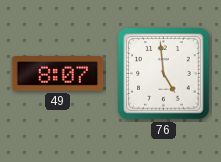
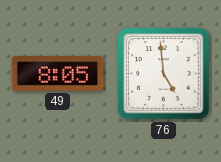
49: 8:07 -> 8:05
